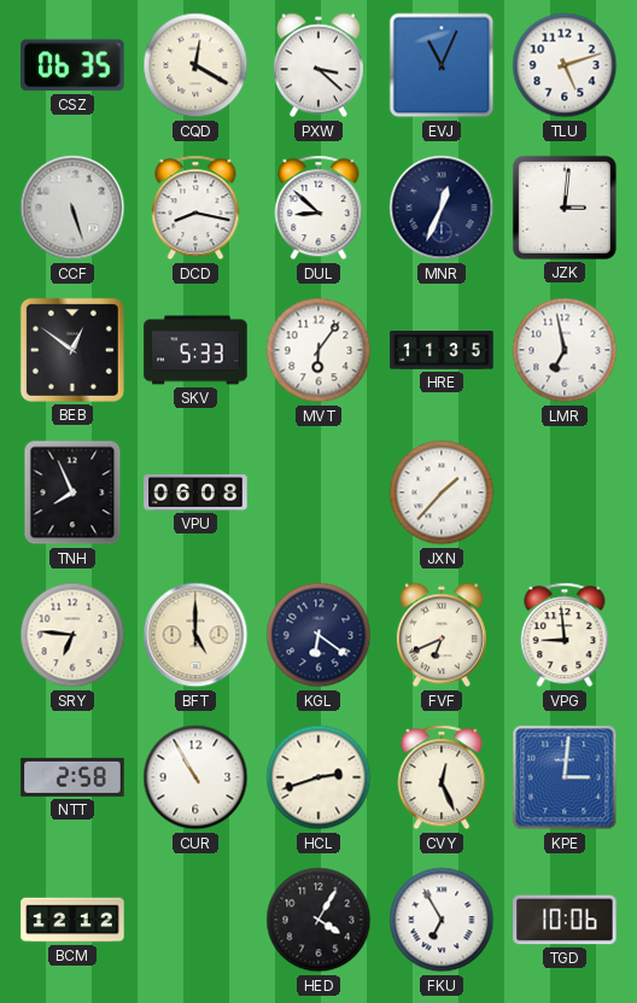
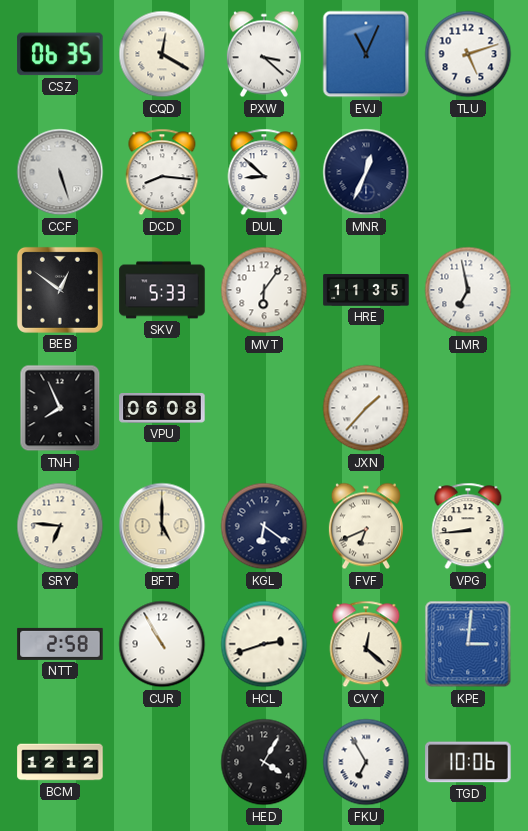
DCD: 8:17 -> 8:16
JZK: 3:01 -> none
VPG: 8:59 -> 8:44
CVY: 12:26 -> 12:22
